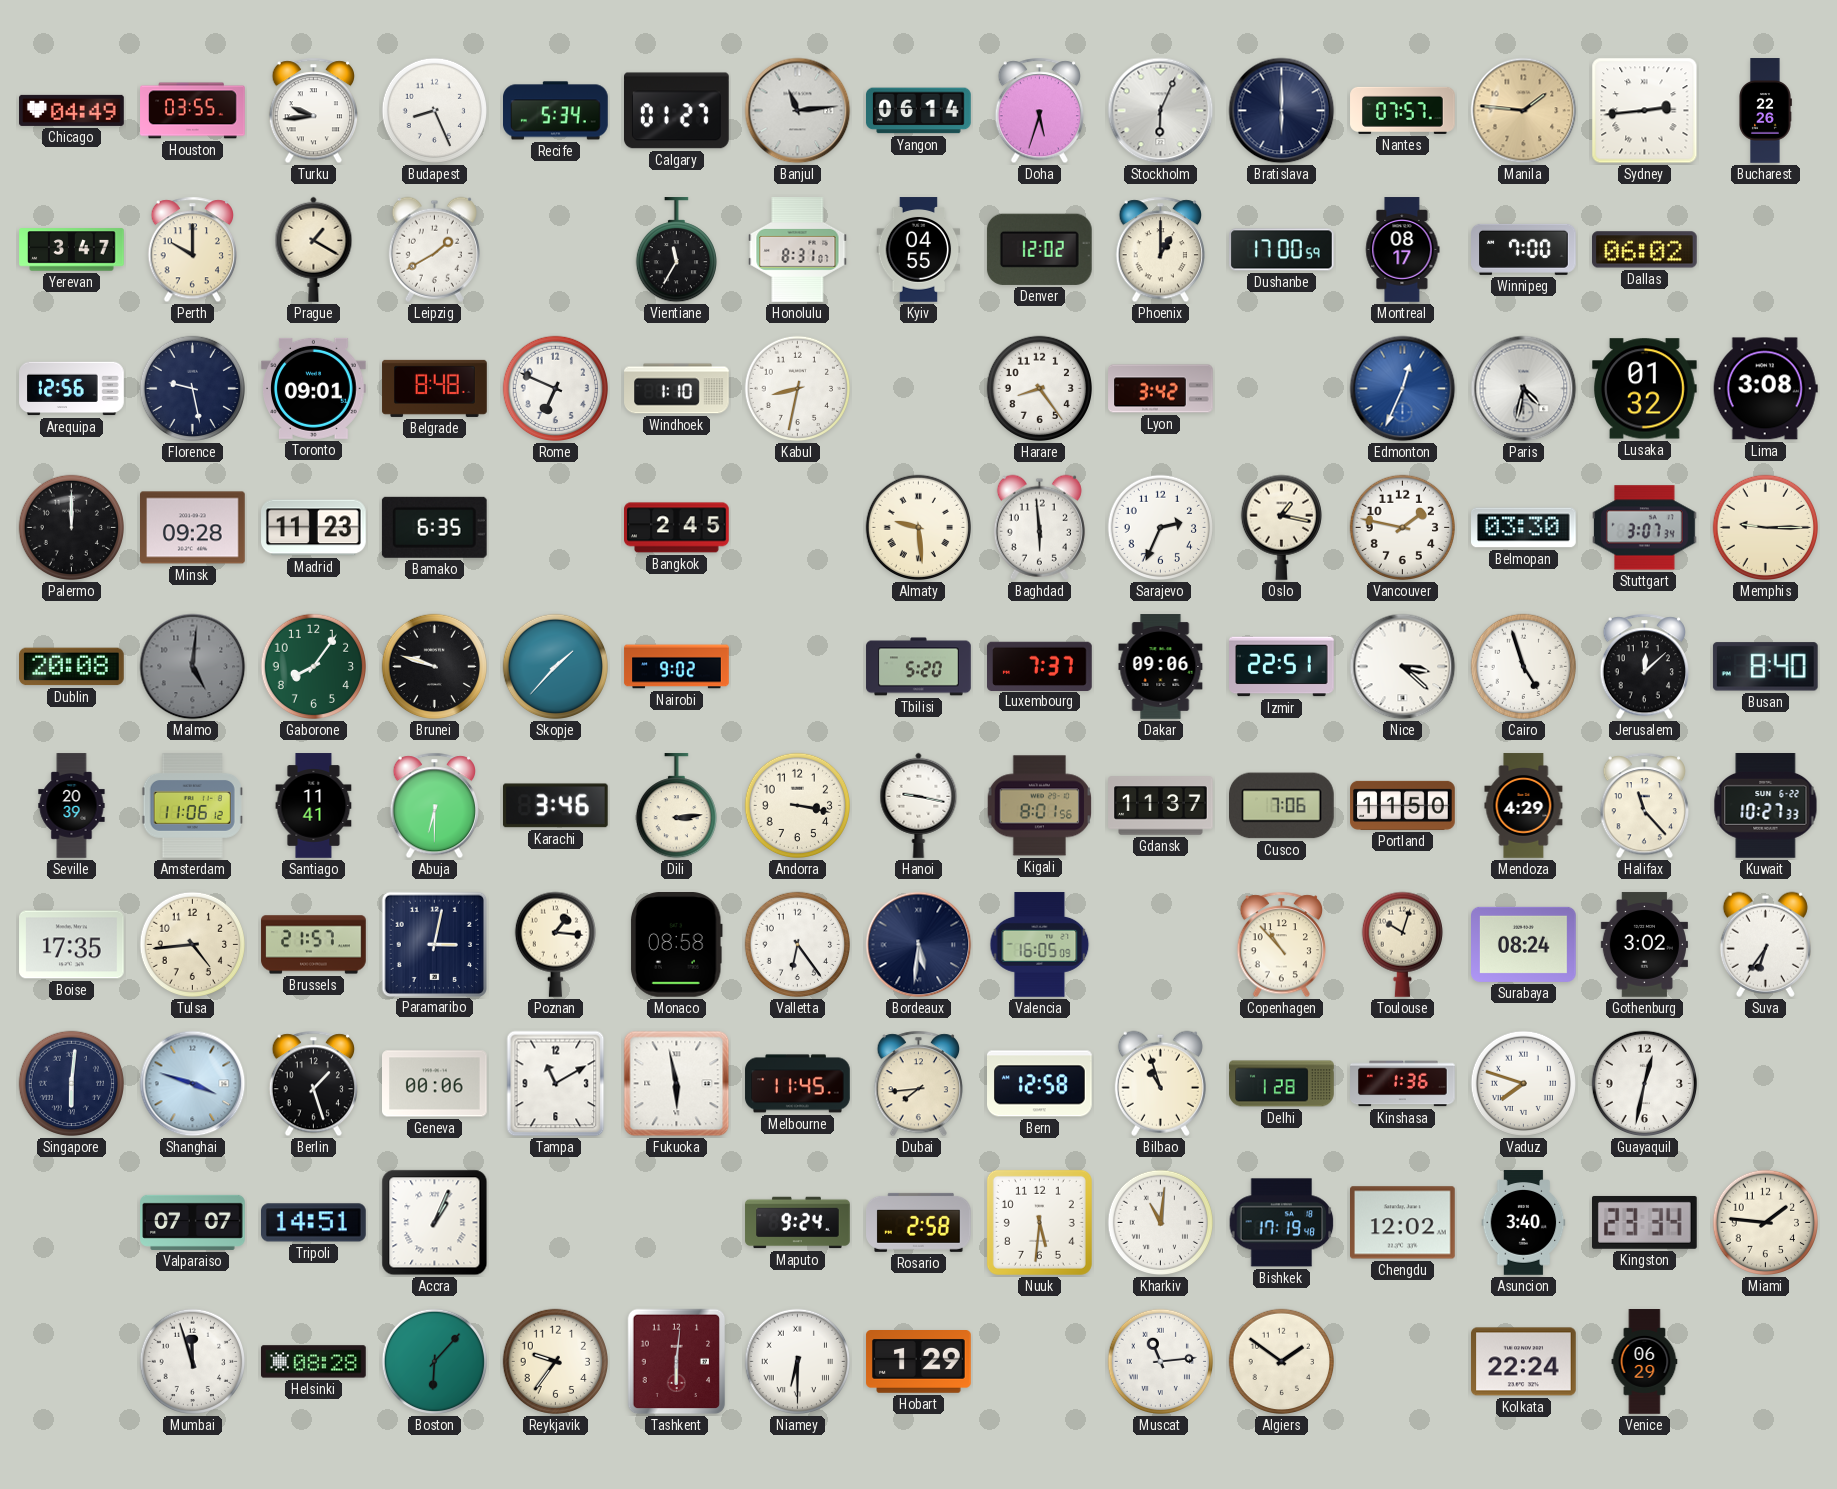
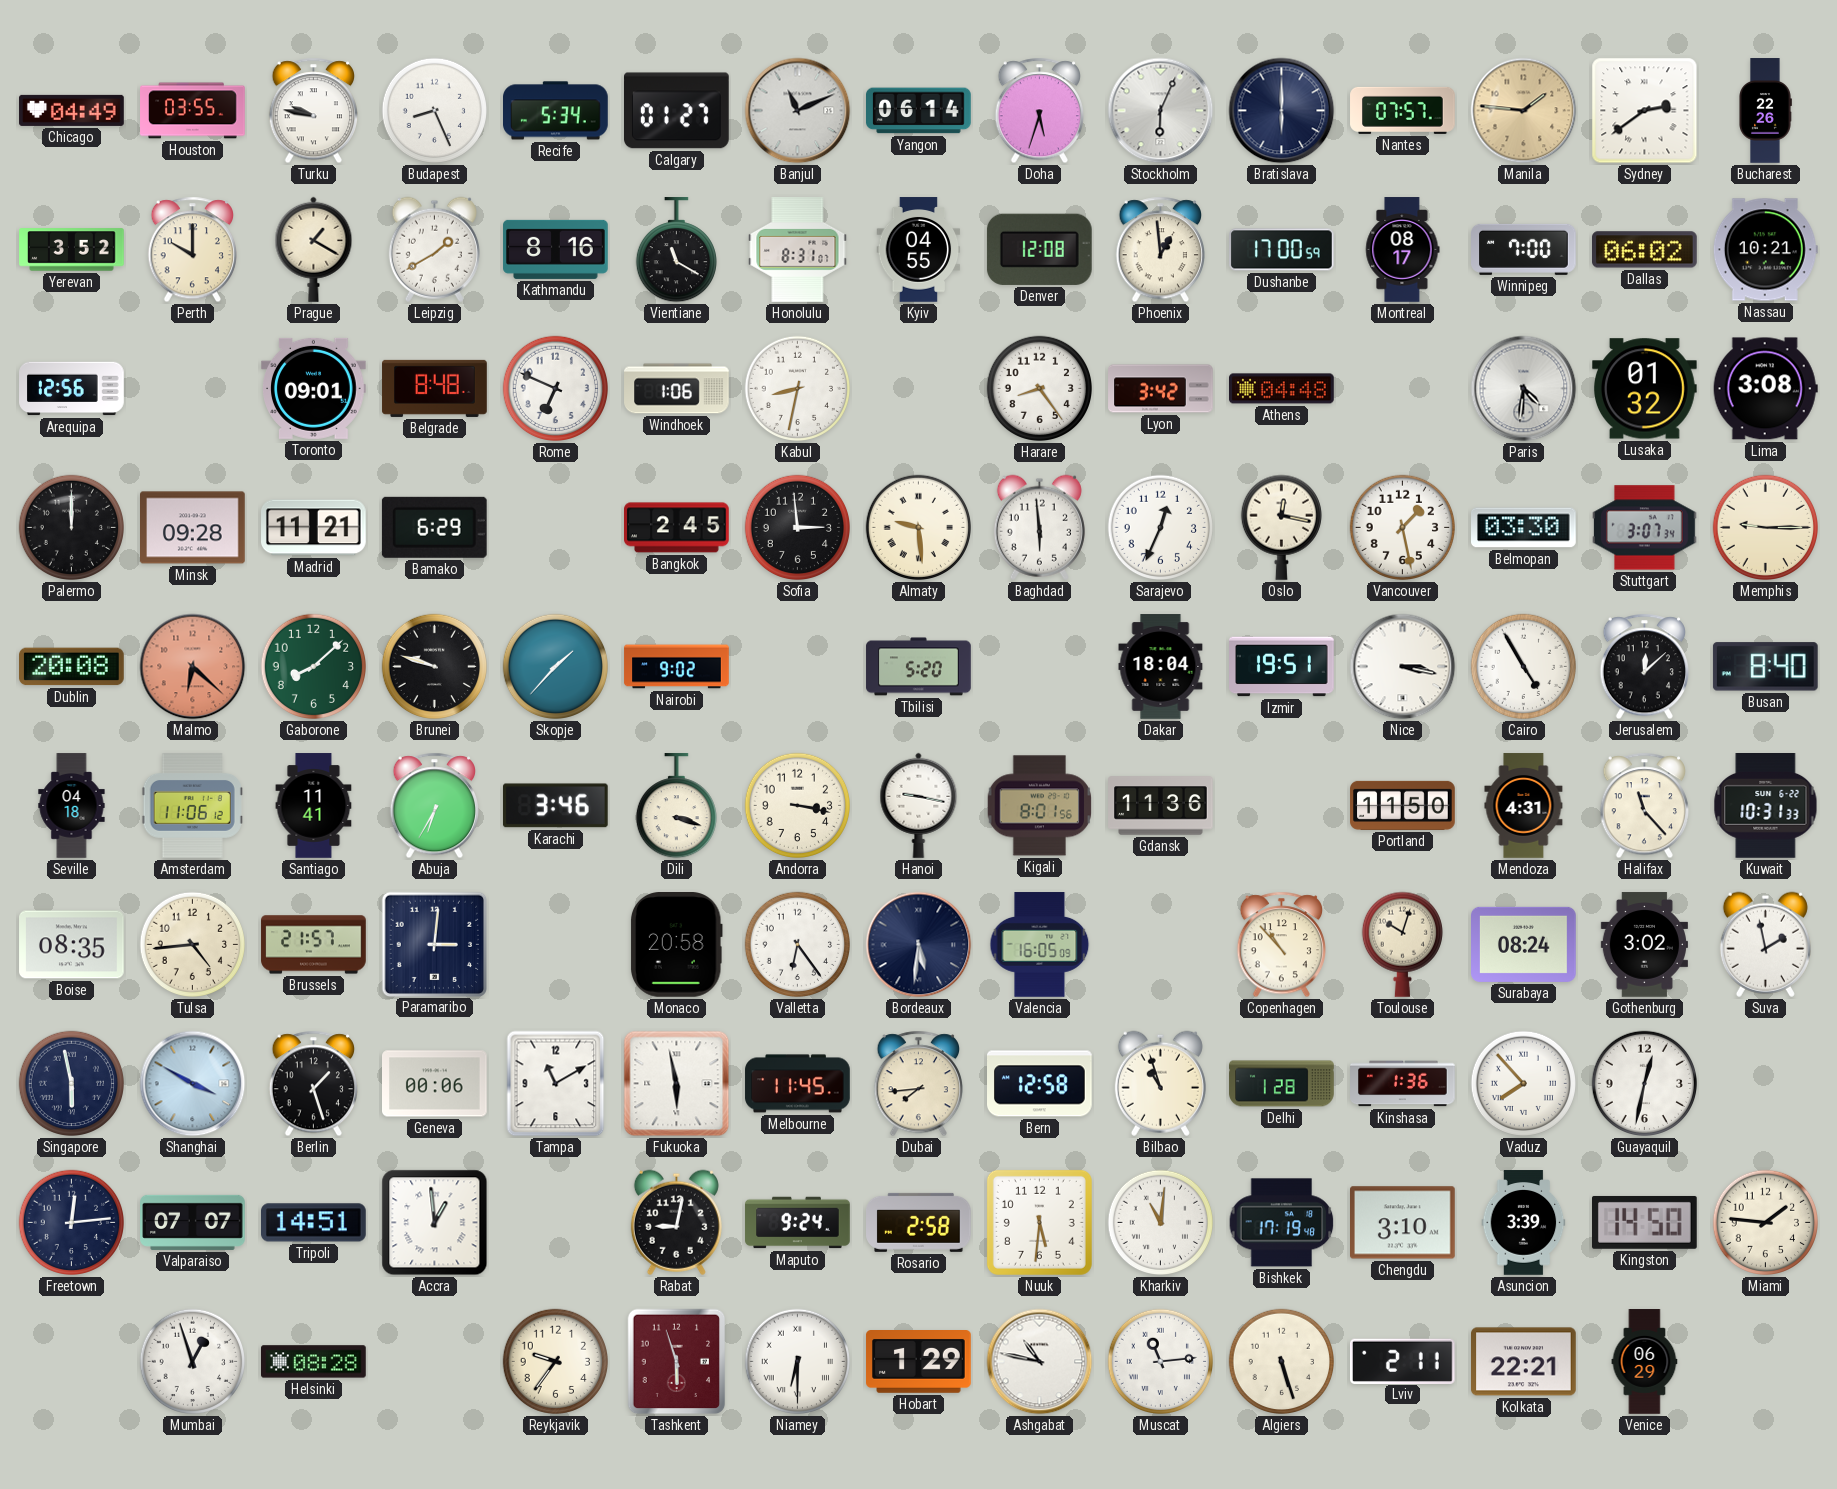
Turku: 9:44 -> 9:47
Banjul: 11:14 -> 11:11
Sydney: 2:44 -> 2:39
Yerevan: 3:47 -> 3:52
Kathmandu: none -> 8:16
Vientiane: 11:35 -> 11:20
Denver: 12:02 -> 12:08
Phoenix: 1:00 -> 12:59
Nassau: none -> 10:21
Florence: 9:28 -> none
Windhoek: 1:10 -> 1:06
Athens: none -> 04:48
Edmonton: 12:34 -> none
Paris: 4:32 -> 4:31
Madrid: 11:23 -> 11:21
Bamako: 6:35 -> 6:29
Sofia: none -> 2:59
Sarajevo: 2:34 -> 12:34
Oslo: 1:17 -> 12:17
Vancouver: 1:47 -> 1:28
Malmo: 5:01 -> 6:22
Malmo dial: grey -> salmon
Gaborone: 8:06 -> 8:08
Luxembourg: 7:37 -> none
Dakar: 09:06 -> 18:04
Izmir: 22:51 -> 19:51
Nice: 3:22 -> 3:17
Cairo: 4:57 -> 4:55
Seville: 20:39 -> 04:18
Abuja: 6:30 -> 6:35
Dili: 3:14 -> 3:18
Gdansk: 11:37 -> 11:36
Cusco: 7:06 -> none
Mendoza: 4:29 -> 4:31
Kuwait: 10:27 -> 10:31
Boise: 17:35 -> 08:35
Paramaribo: 3:02 -> 3:01
Poznan: 1:16 -> none
Monaco: 08:58 -> 20:58
Suva: 6:36 -> 1:58
Singapore: 6:01 -> 5:58
Shanghai: 3:48 -> 3:50
Vaduz: 7:48 -> 7:53
Freetown: none -> 12:14
Accra: 1:04 -> 12:59
Rabat: none -> 9:02
Chengdu: 12:02 -> 3:10
Asuncion: 3:40 -> 3:39
Kingston: 23:34 -> 14:50
Mumbai: 11:57 -> 12:57
Boston: 6:07 -> none
Tashkent: 6:01 -> 5:57
Ashgabat: none -> 10:47
Algiers: 1:51 -> 5:27
Lviv: none -> 2:11
Kolkata: 22:24 -> 22:21
